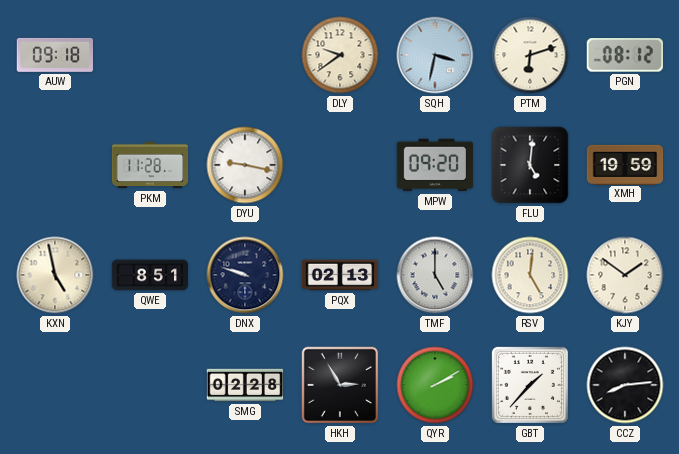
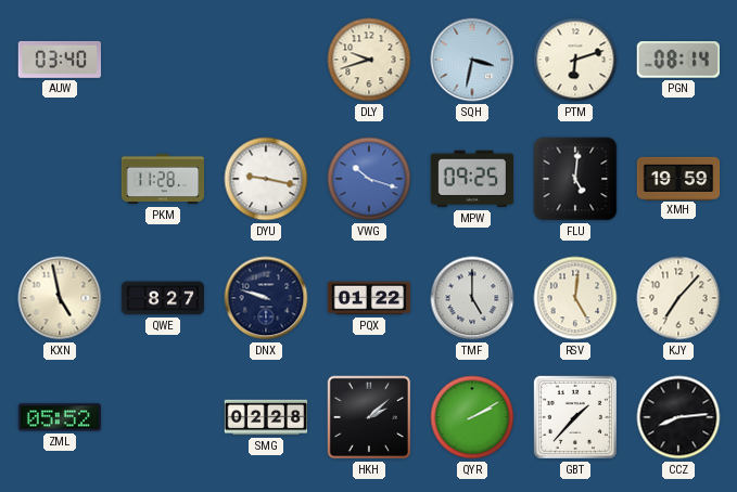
AUW: 09:18 -> 03:40
DLY: 9:39 -> 9:42
PGN: 08:12 -> 08:14
VWG: none -> 10:18
MPW: 09:20 -> 09:25
QWE: 8:51 -> 8:27
PQX: 02:13 -> 01:22
KJY: 1:51 -> 7:07
ZML: none -> 05:52
HKH: 2:55 -> 2:08
